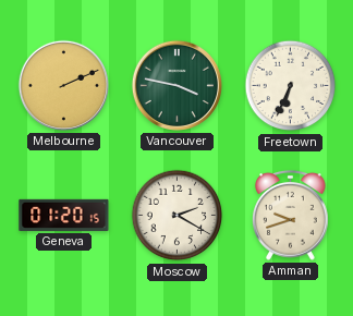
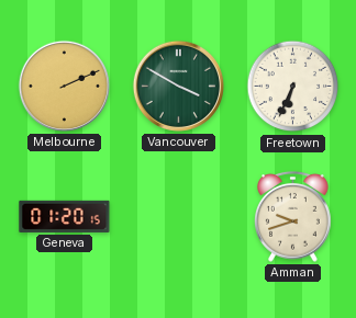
Vancouver: 3:47 -> 3:50
Moscow: 2:20 -> none
